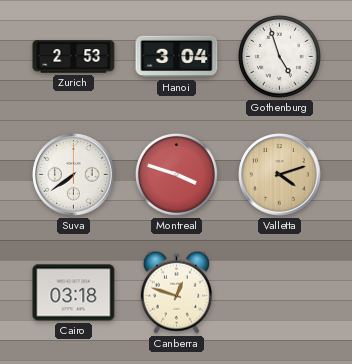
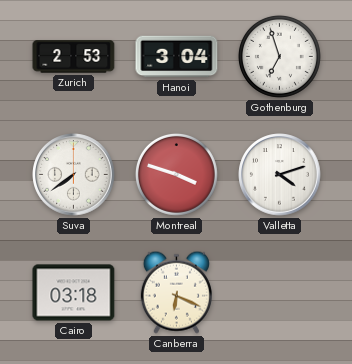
Gothenburg: 4:57 -> 6:57
Valletta dial: champagne -> white
Canberra: 12:48 -> 6:19
